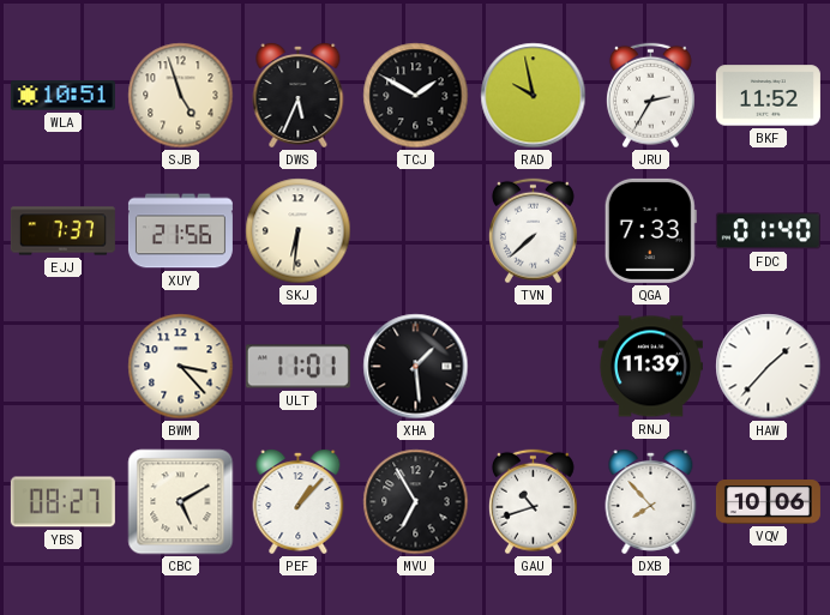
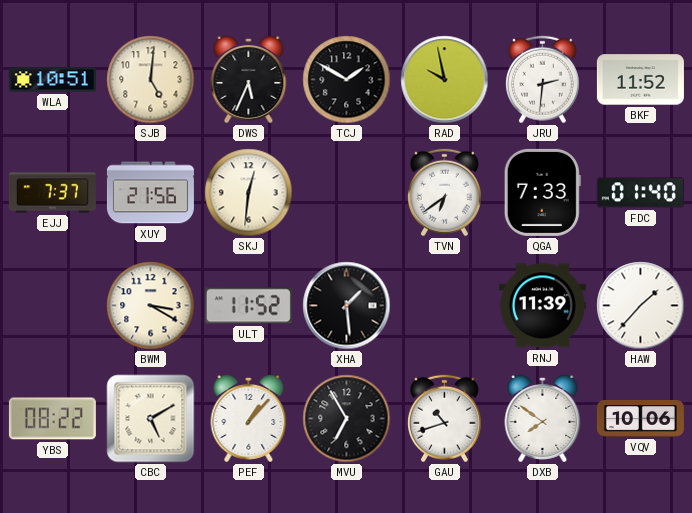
SJB: 4:57 -> 5:01
JRU: 2:35 -> 2:31
SKJ: 6:31 -> 12:31
TVN: 7:38 -> 6:39
BWM: 3:23 -> 3:20
ULT: 11:01 -> 11:52
YBS: 08:27 -> 08:22
DXB: 7:53 -> 7:51
